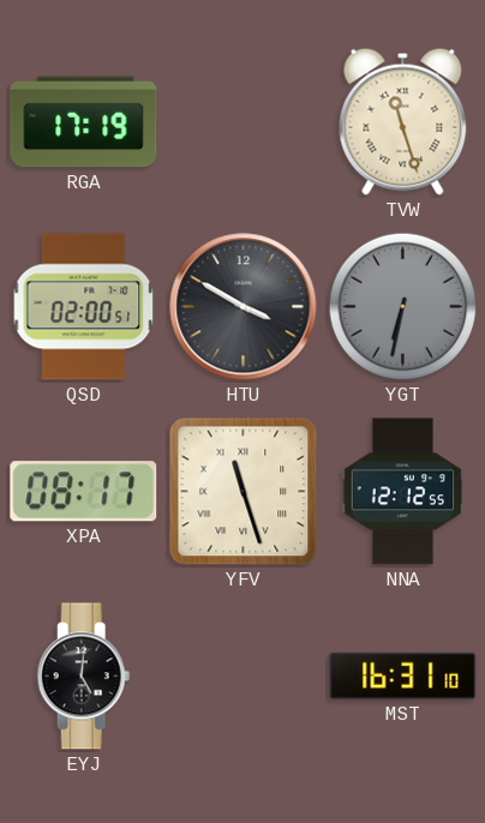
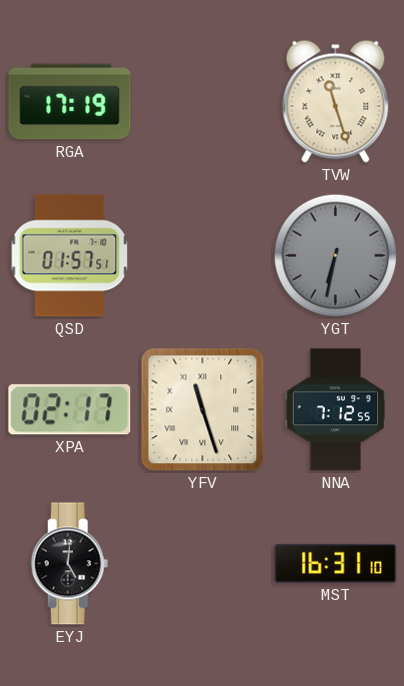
QSD: 02:00 -> 01:57
HTU: 3:50 -> none
XPA: 08:17 -> 02:17
NNA: 12:12 -> 7:12
